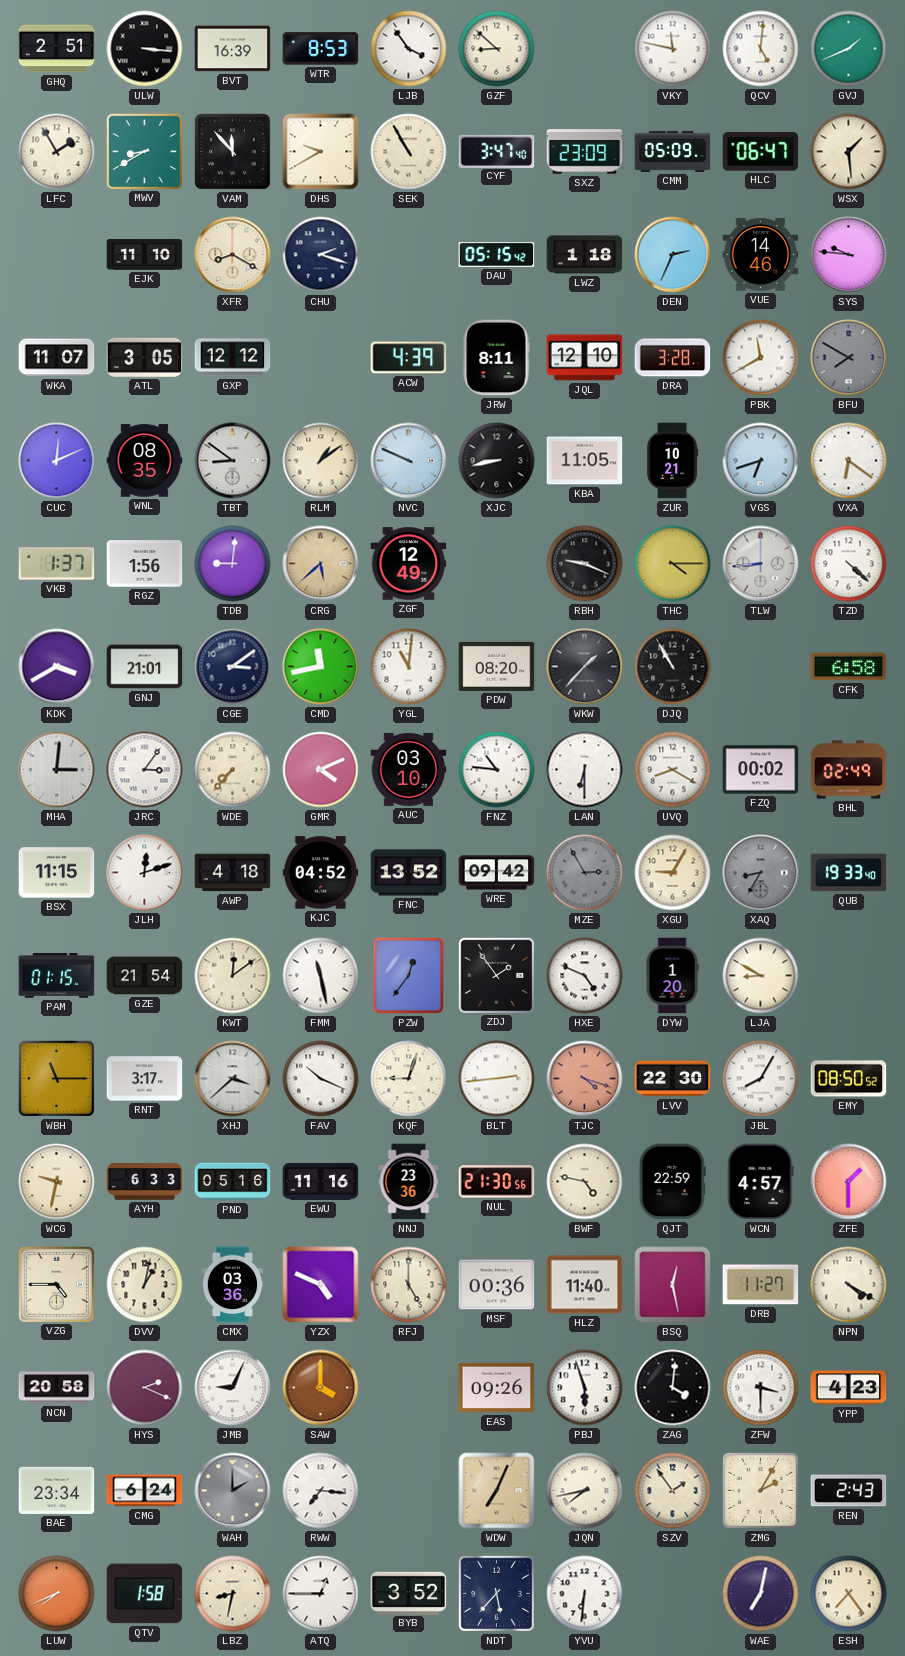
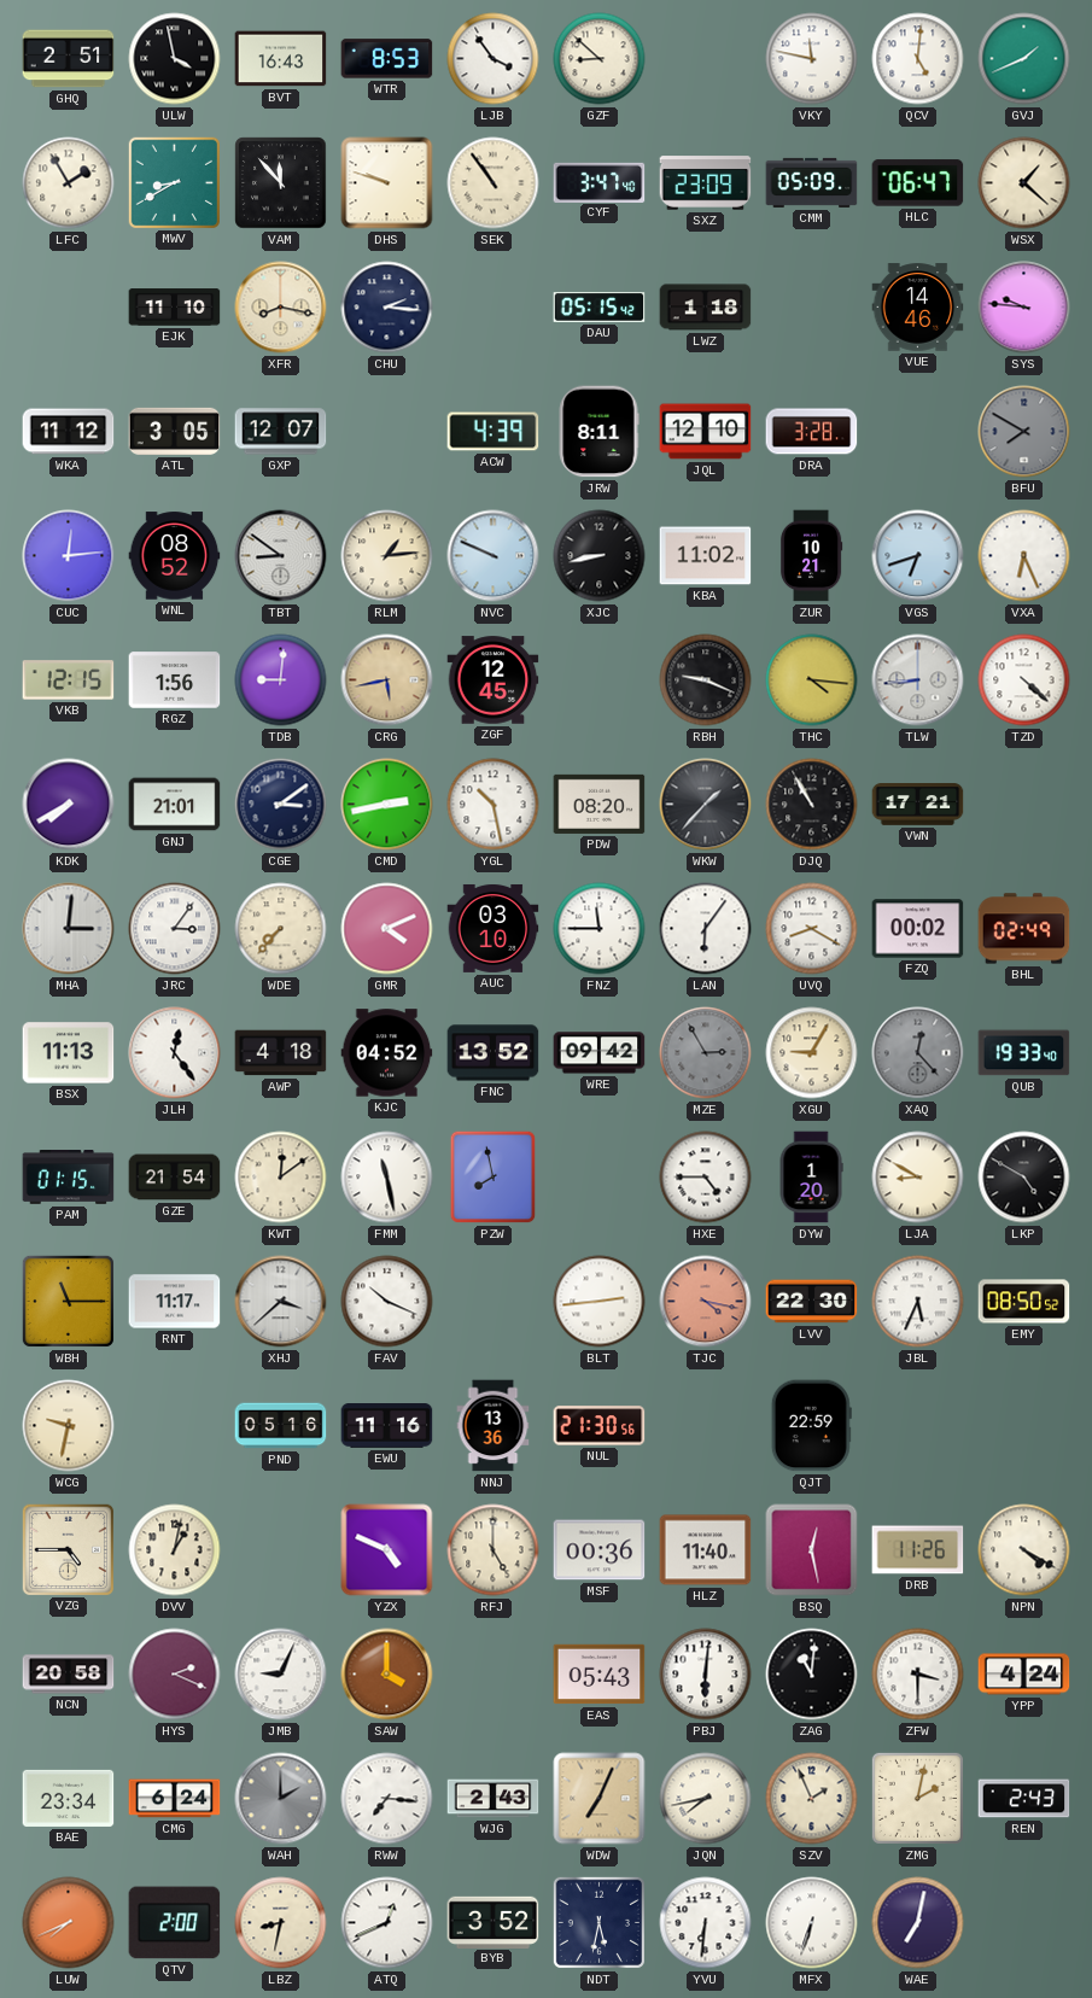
ULW: 3:16 -> 3:58
BVT: 16:39 -> 16:43
DHS: 9:40 -> 9:48
SEK: 10:55 -> 10:54
WSX: 1:29 -> 1:22
XFR: 8:20 -> 8:17
CHU: 2:18 -> 2:16
DEN: 2:34 -> none
WKA: 11:07 -> 11:12
GXP: 12:12 -> 12:07
PBK: 11:40 -> none
CUC: 12:11 -> 12:14
WNL: 08:35 -> 08:52
RLM: 1:09 -> 1:14
KBA: 11:05 -> 11:02
VXA: 6:21 -> 6:26
VKB: 1:37 -> 12:15
CRG: 5:38 -> 5:43
ZGF: 12:49 -> 12:45
THC: 4:15 -> 4:16
KDK: 3:40 -> 7:40
CMD: 11:43 -> 2:43
YGL: 11:01 -> 10:28
VWN: none -> 17:21
CFK: 6:58 -> none
FNZ: 10:46 -> 11:45
LAN: 6:30 -> 6:06
BSX: 11:15 -> 11:13
JLH: 12:12 -> 12:24
XAQ: 8:35 -> 12:23
PZW: 12:36 -> 7:58
ZDJ: 1:54 -> none
HXE: 4:49 -> 4:45
LKP: none -> 4:50
RNT: 3:17 -> 11:17
KQF: 9:03 -> none
TJC: 4:18 -> 4:17
JBL: 8:05 -> 5:34
AYH: 6:33 -> none
NNJ: 23:36 -> 13:36
BWF: 4:47 -> none
WCN: 4:57 -> none
ZFE: 1:30 -> none
CMX: 03:36 -> none
DRB: 11:27 -> 11:26
EAS: 09:26 -> 05:43
PBJ: 5:57 -> 6:01
ZAG: 4:01 -> 11:01
YPP: 4:23 -> 4:24
WJG: none -> 2:43
SZV: 1:54 -> 1:56
ZMG: 2:05 -> 2:02
QTV: 1:58 -> 2:00
ATQ: 12:45 -> 12:41
NDT: 5:37 -> 5:32
MFX: none -> 6:33
ESH: 7:24 -> none
